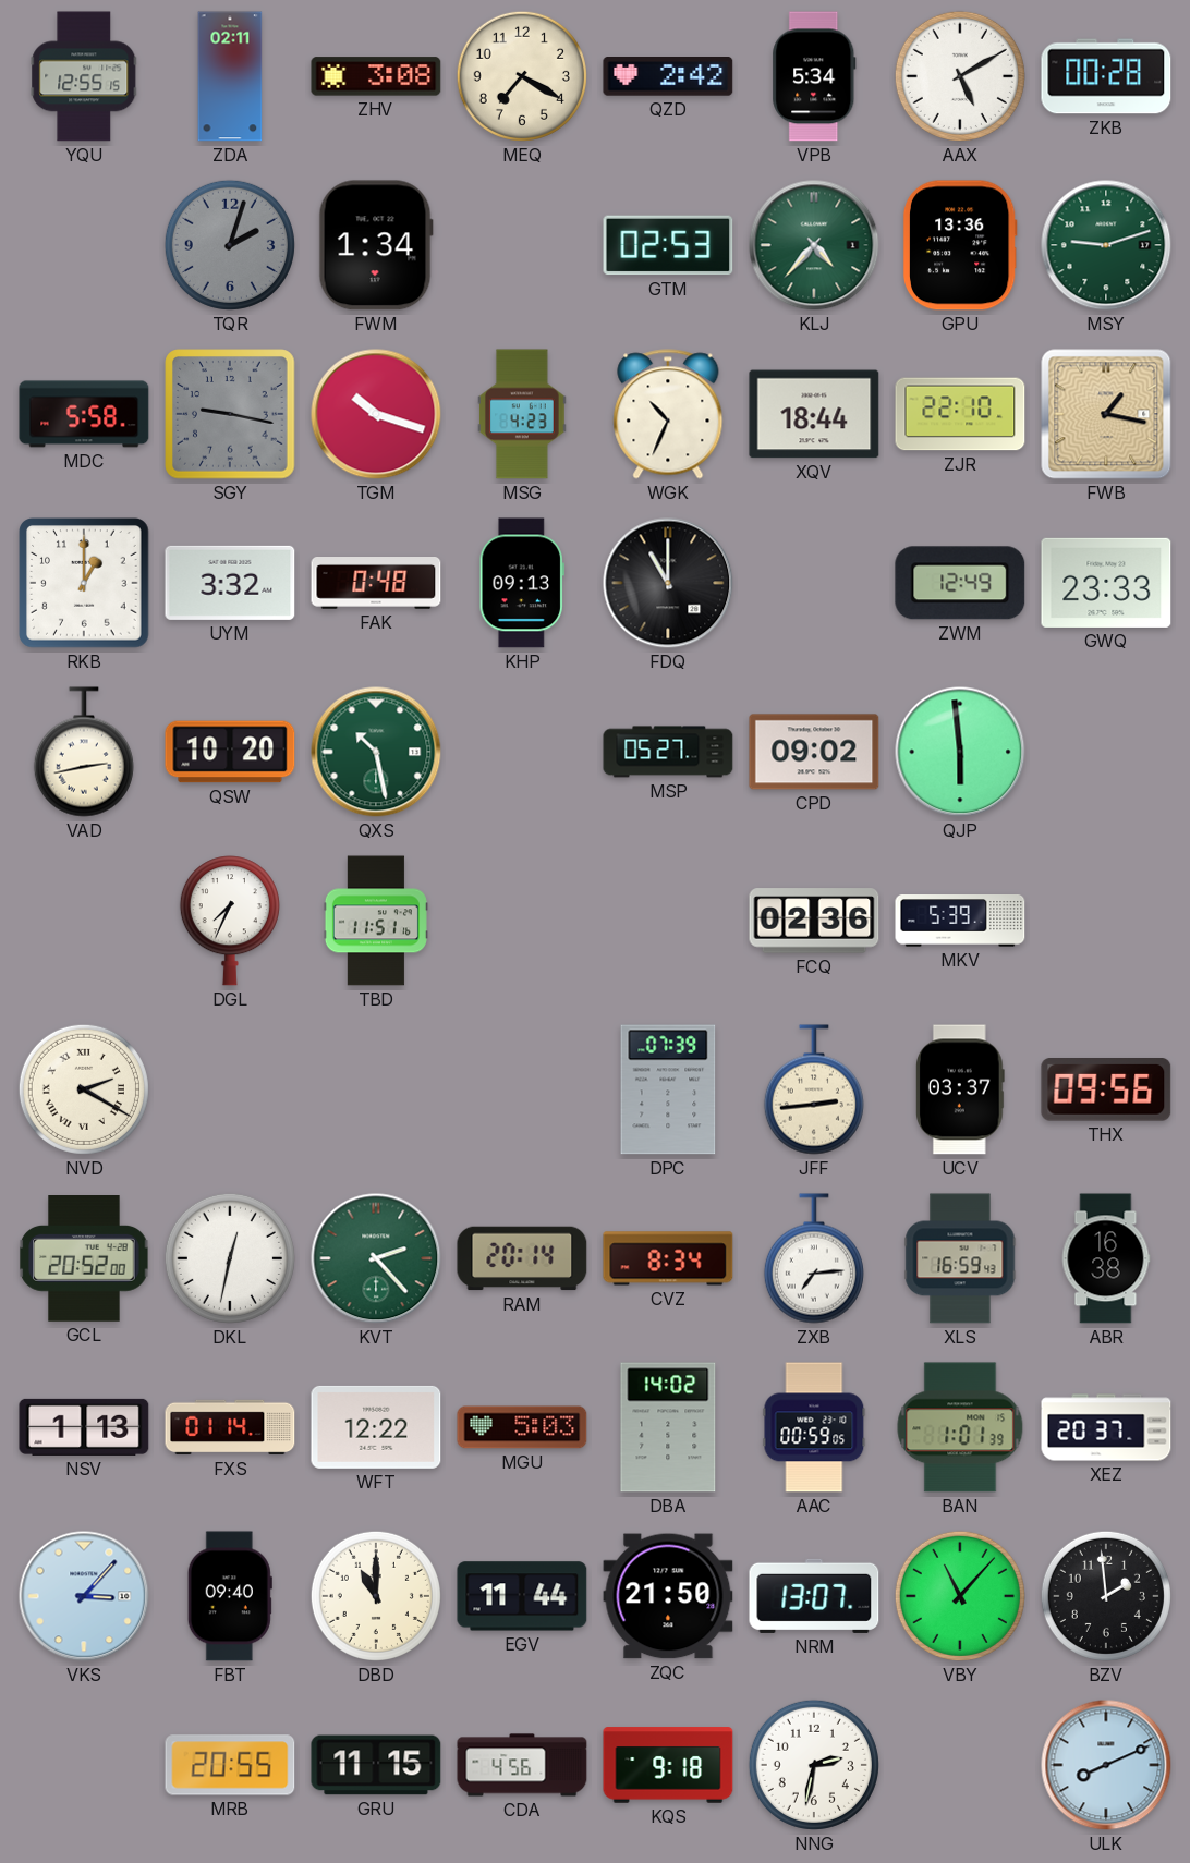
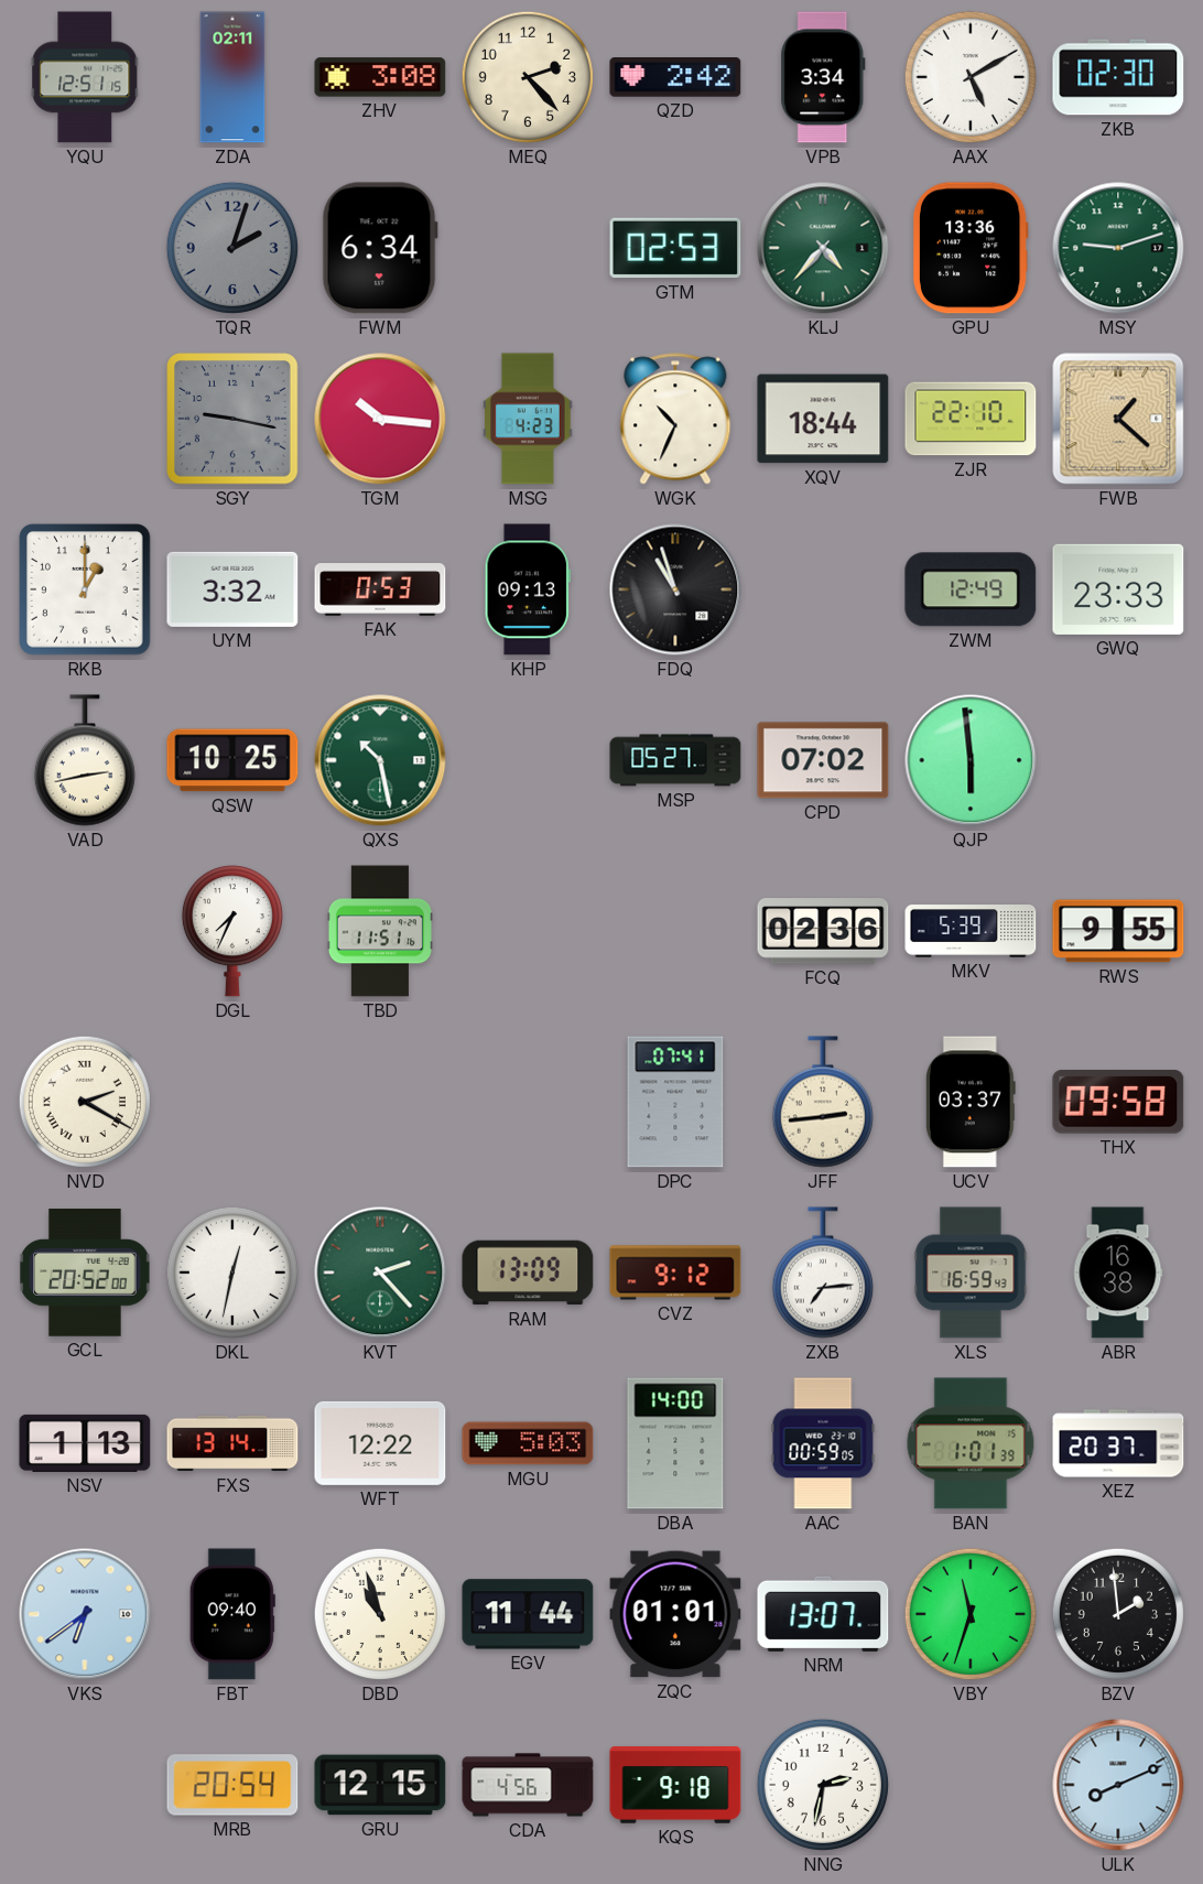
YQU: 12:55 -> 12:51
MEQ: 7:20 -> 2:23
VPB: 5:34 -> 3:34
ZKB: 00:28 -> 02:30
FWM: 1:34 -> 6:34
MDC: 5:58 -> none
TGM: 10:18 -> 10:16
FWB: 1:17 -> 1:22
FAK: 0:48 -> 0:53
FDQ: 11:00 -> 10:57
QSW: 10:20 -> 10:25
CPD: 09:02 -> 07:02
RWS: none -> 9:55
DPC: 07:39 -> 07:41
THX: 09:56 -> 09:58
RAM: 20:14 -> 13:09
CVZ: 8:34 -> 9:12
FXS: 01:14 -> 13:14
DBA: 14:02 -> 14:00
VKS: 3:07 -> 6:39
DBD: 11:00 -> 10:57
ZQC: 21:50 -> 01:01
VBY: 11:07 -> 11:33
MRB: 20:55 -> 20:54
GRU: 11:15 -> 12:15
